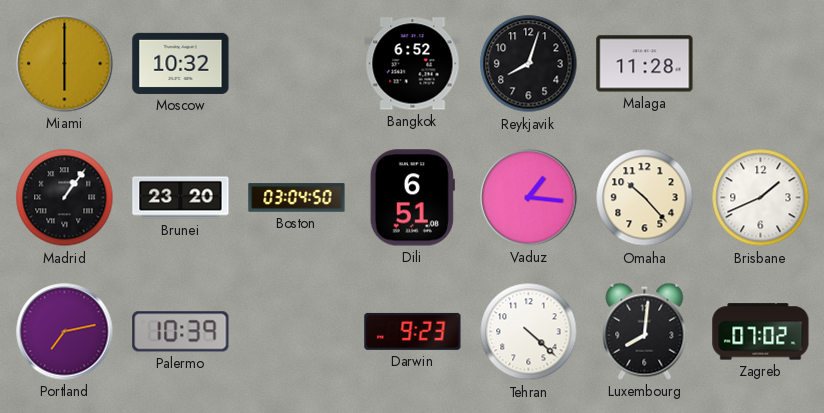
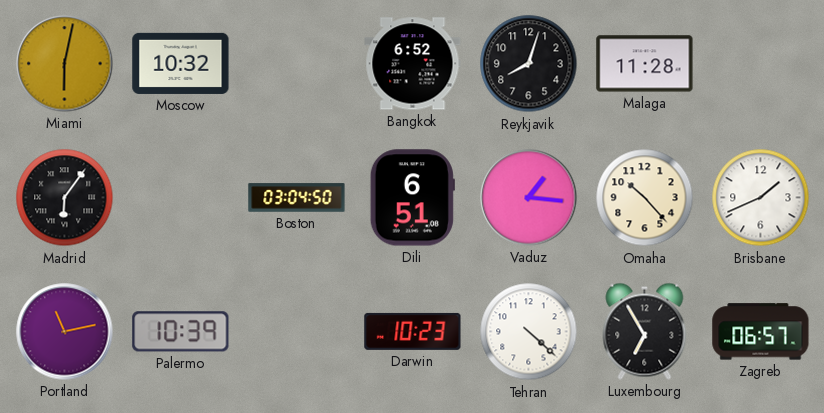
Miami: 6:00 -> 6:02
Madrid: 1:06 -> 6:06
Brunei: 23:20 -> none
Portland: 7:13 -> 11:13
Darwin: 9:23 -> 10:23
Luxembourg: 8:01 -> 6:55
Zagreb: 07:02 -> 06:57
